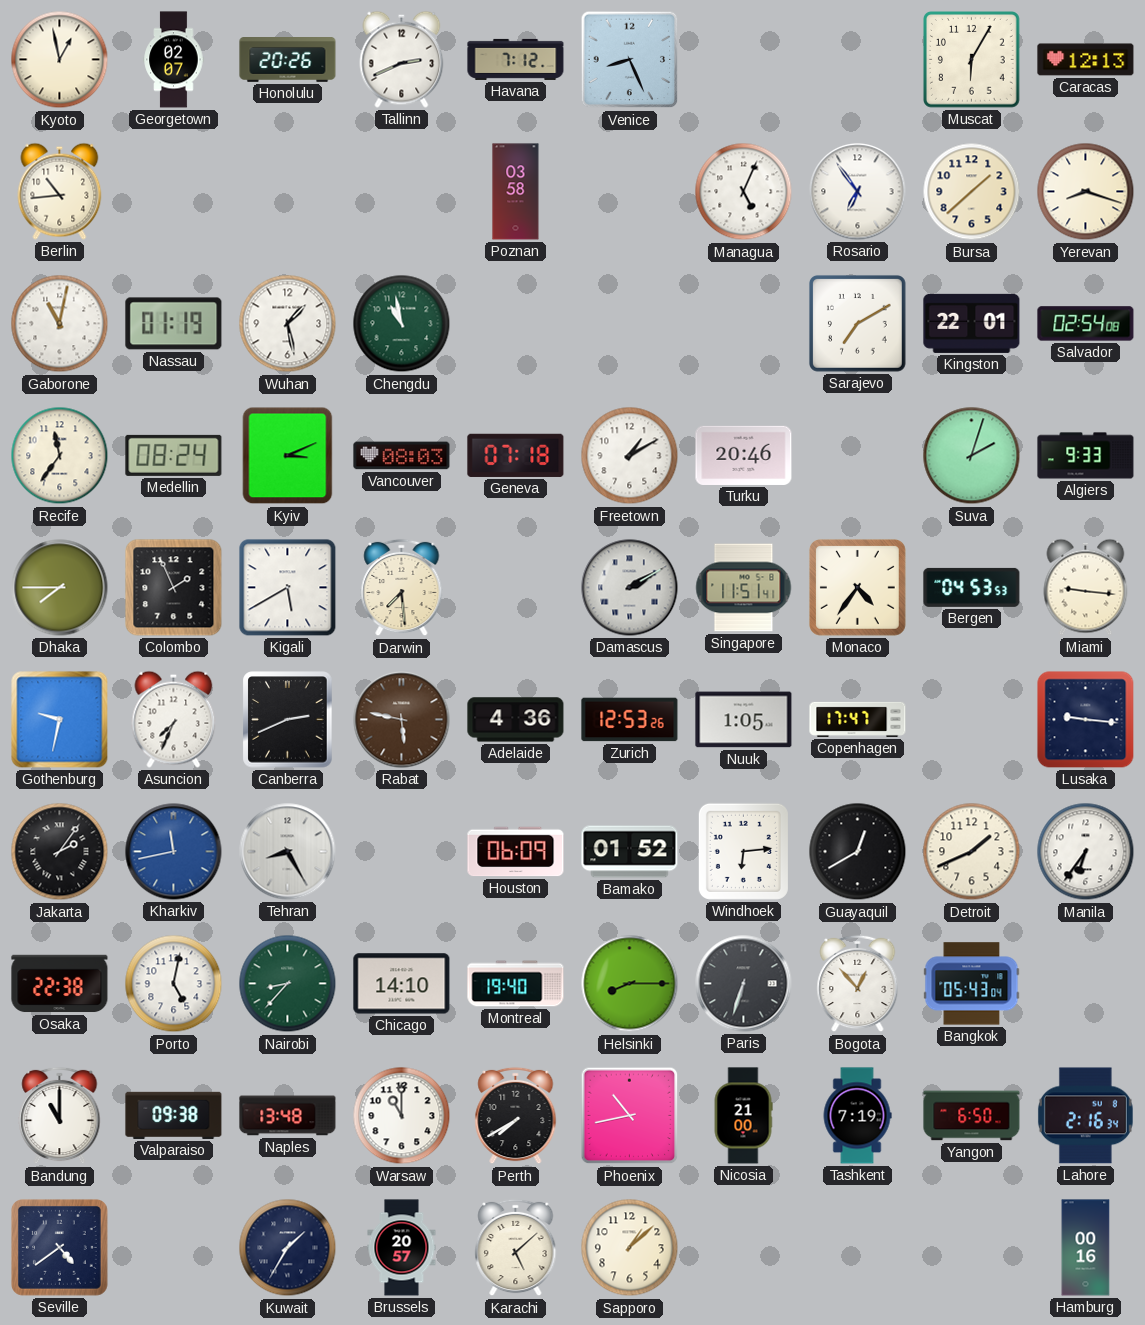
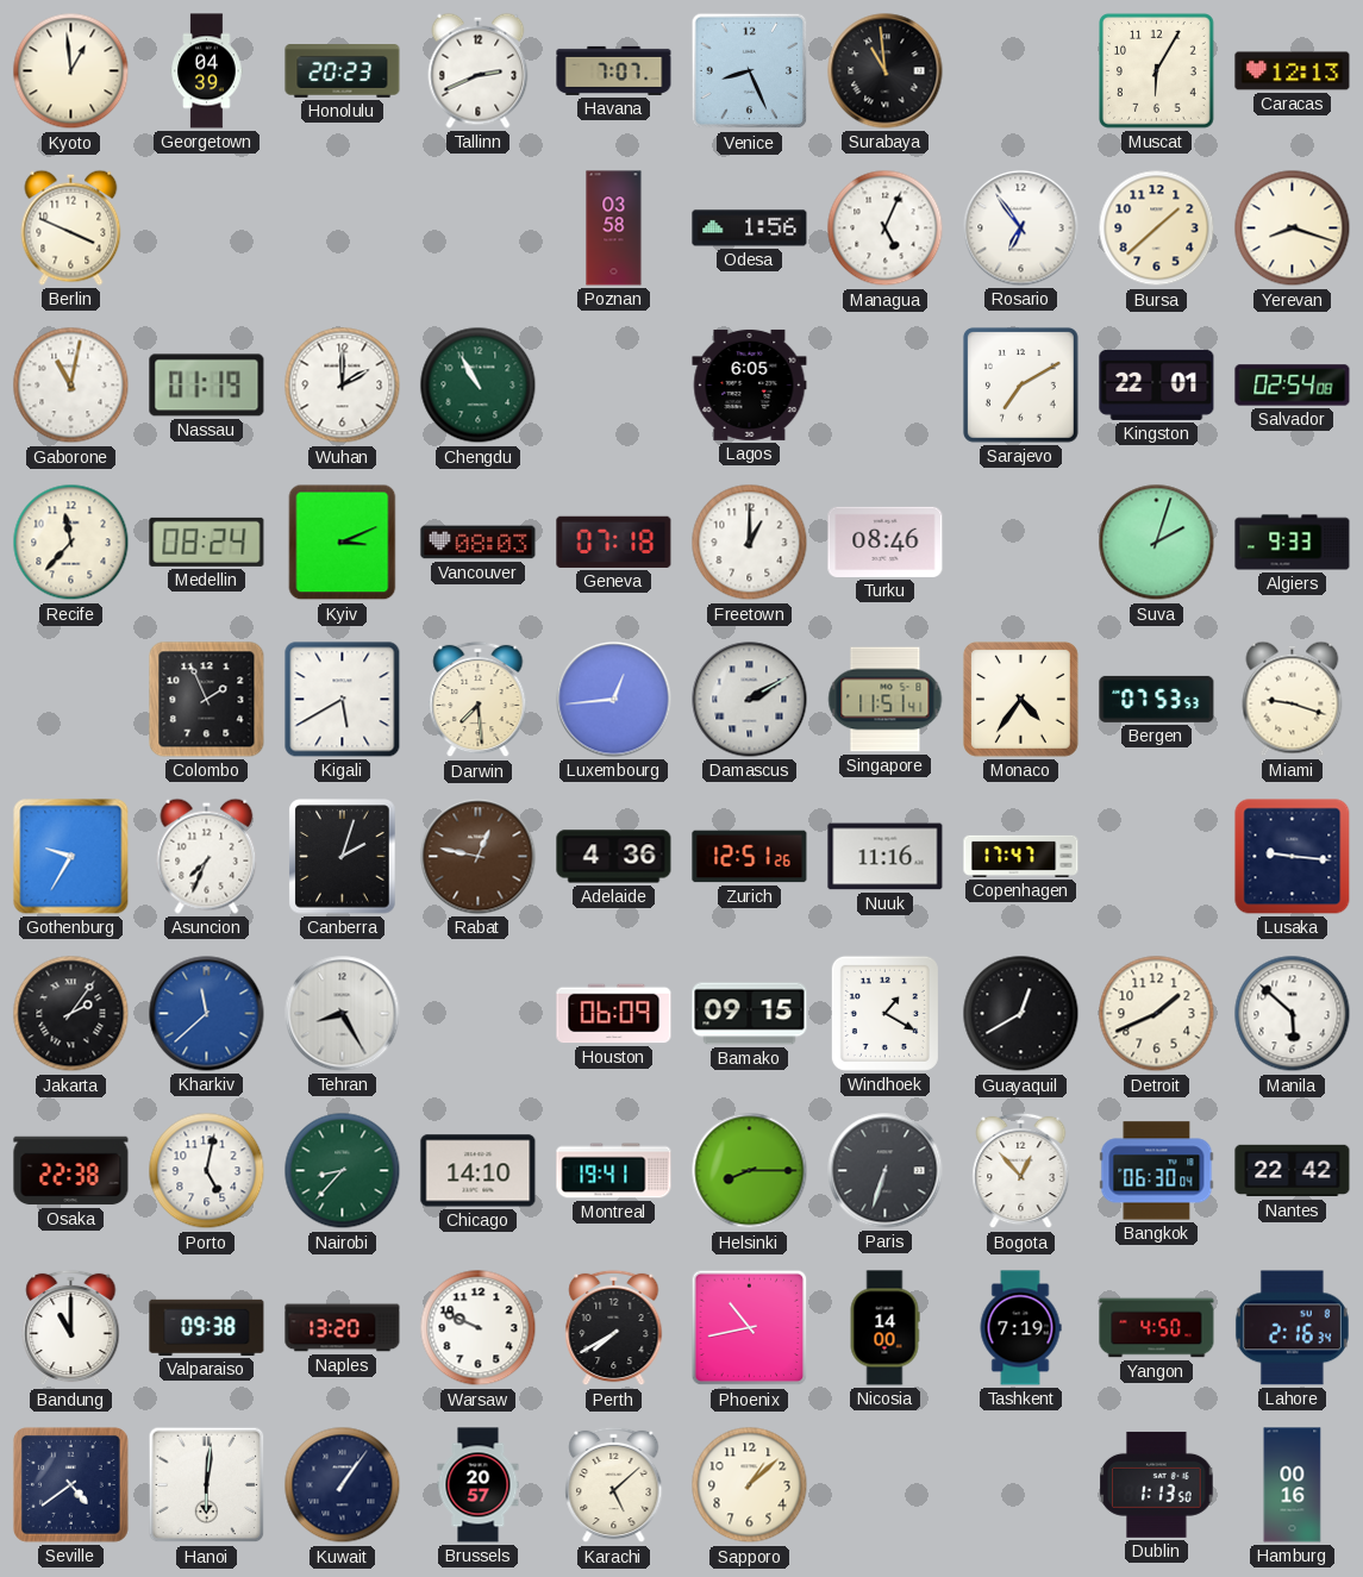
Kyoto: 12:58 -> 12:59
Georgetown: 02:07 -> 04:39
Honolulu: 20:26 -> 20:23
Havana: 7:12 -> 7:07
Surabaya: none -> 10:59
Berlin: 10:44 -> 3:49
Odesa: none -> 1:56
Wuhan: 1:28 -> 2:00
Chengdu: 10:58 -> 10:55
Lagos: none -> 6:05
Recife: 11:36 -> 11:37
Freetown: 1:10 -> 1:00
Turku: 20:46 -> 08:46
Dhaka: 7:45 -> none
Luxembourg: none -> 12:44
Bergen: 04:53 -> 07:53
Miami: 9:16 -> 9:18
Gothenburg: 9:32 -> 9:35
Canberra: 2:41 -> 2:03
Rabat: 5:47 -> 12:47
Zurich: 12:53 -> 12:51
Nuuk: 1:05 -> 11:16
Kharkiv: 11:43 -> 11:38
Bamako: 01:52 -> 09:15
Windhoek: 6:14 -> 1:20
Manila: 6:36 -> 5:52
Montreal: 19:40 -> 19:41
Bangkok: 05:43 -> 06:30
Nantes: none -> 22:42
Naples: 13:48 -> 13:20
Warsaw: 11:00 -> 9:49
Nicosia: 21:00 -> 14:00
Yangon: 6:50 -> 4:50
Hanoi: none -> 6:01
Kuwait: 1:35 -> 1:06
Dublin: none -> 1:13
